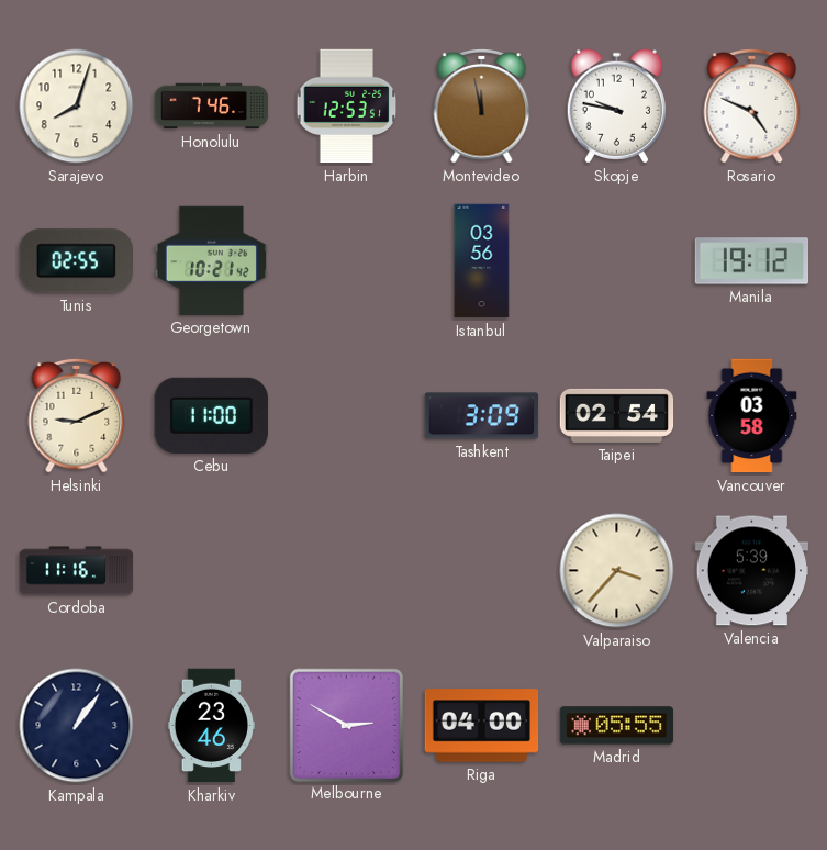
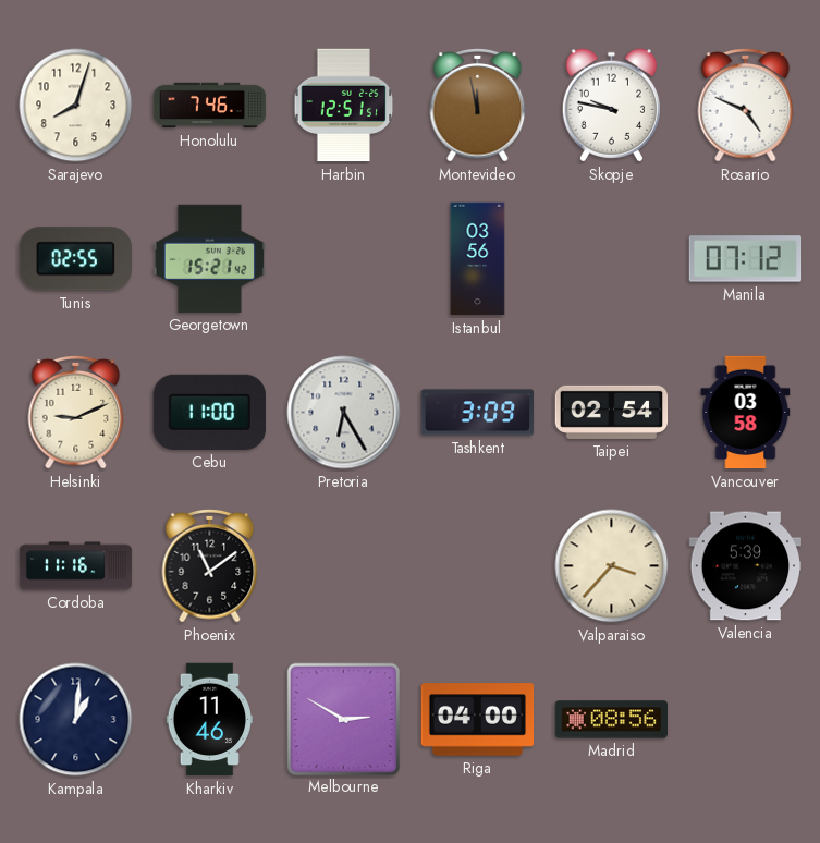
Harbin: 12:53 -> 12:51
Georgetown: 10:21 -> 15:21
Manila: 19:12 -> 07:12
Pretoria: none -> 6:25
Phoenix: none -> 11:09
Kampala: 1:06 -> 1:01
Kharkiv: 23:46 -> 11:46
Madrid: 05:55 -> 08:56
